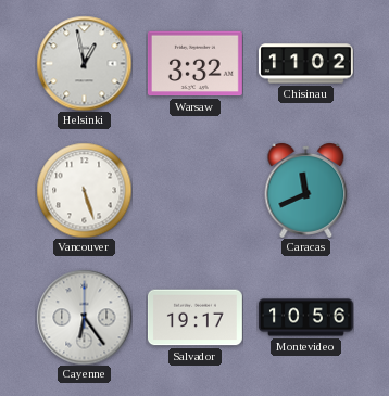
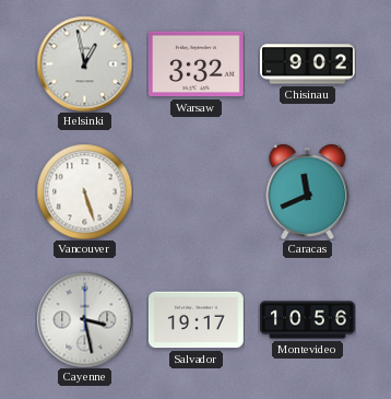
Chisinau: 11:02 -> 9:02
Cayenne: 6:24 -> 3:28
